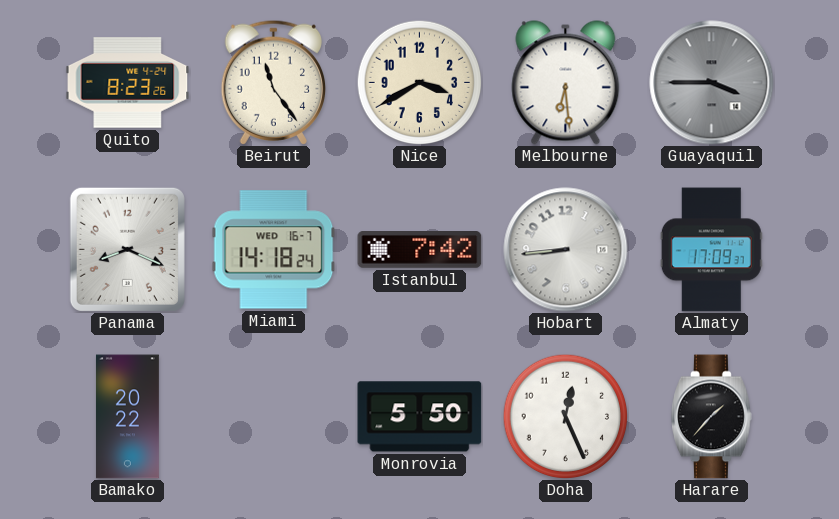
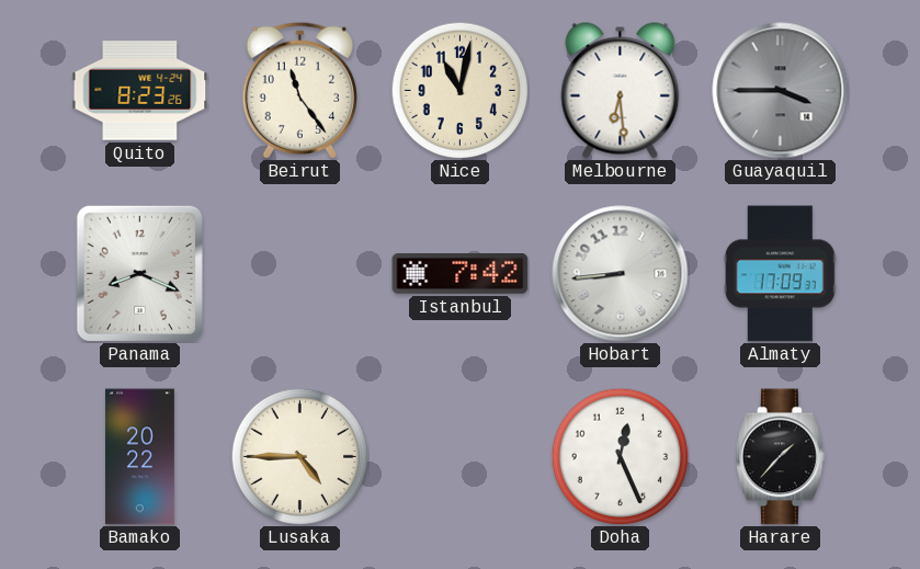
Nice: 3:40 -> 11:02
Miami: 14:18 -> none
Lusaka: none -> 4:45
Monrovia: 5:50 -> none
